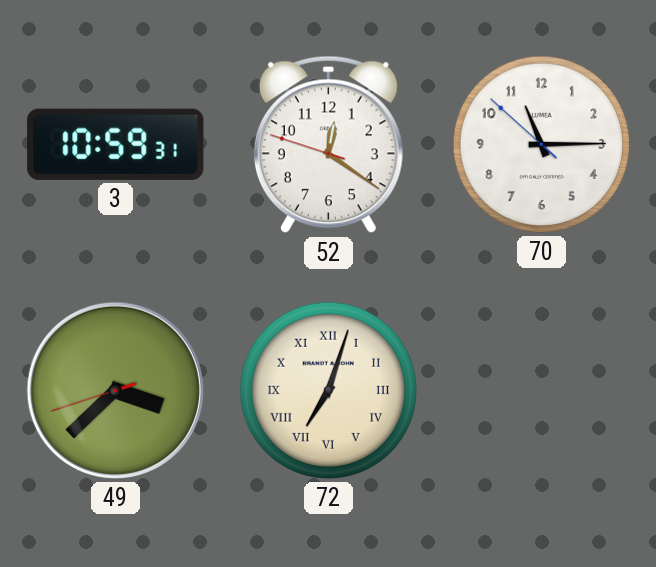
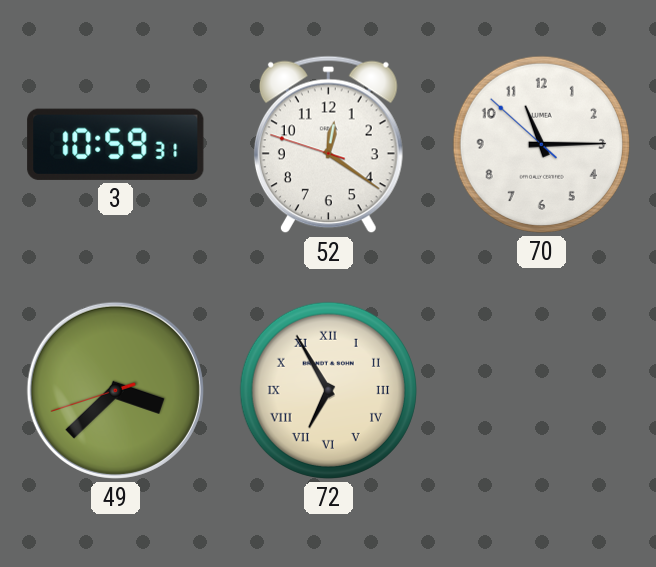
72: 7:03 -> 6:55
